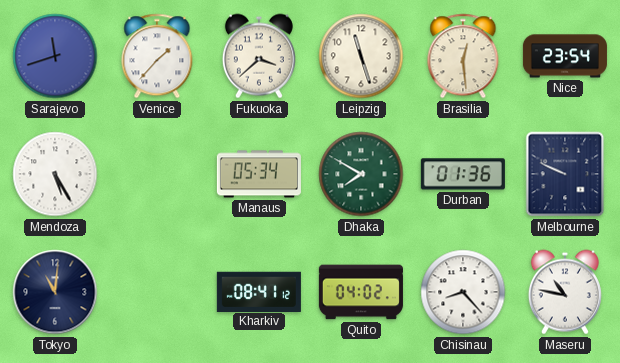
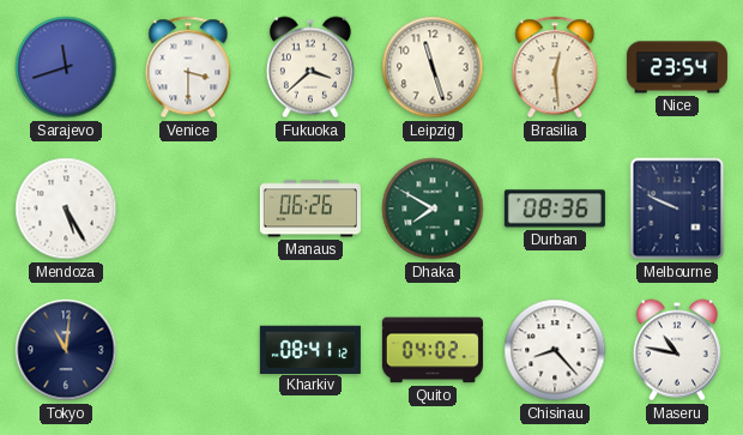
Venice: 1:37 -> 3:30
Manaus: 05:34 -> 06:26
Durban: 01:36 -> 08:36
